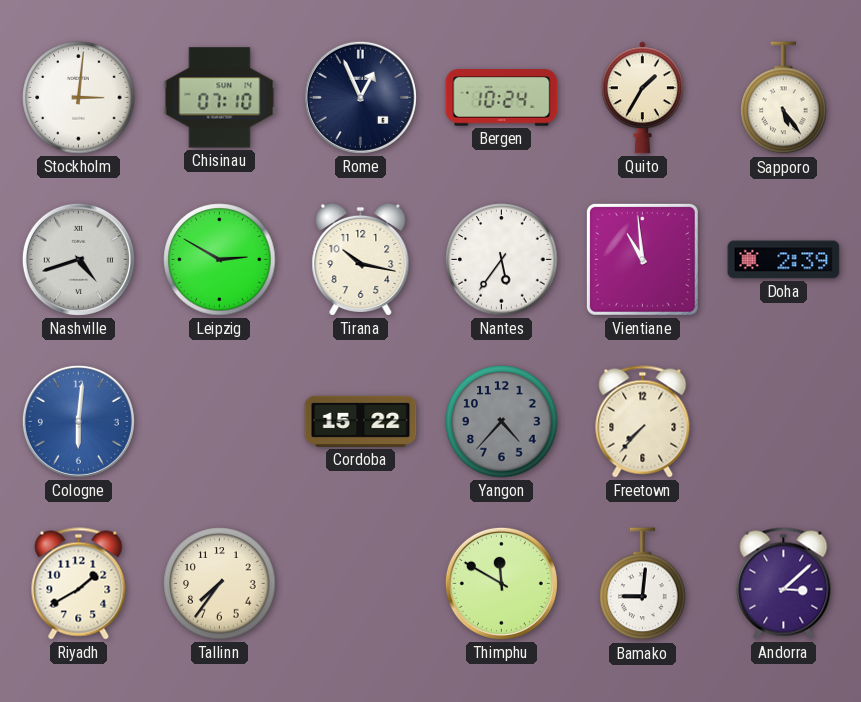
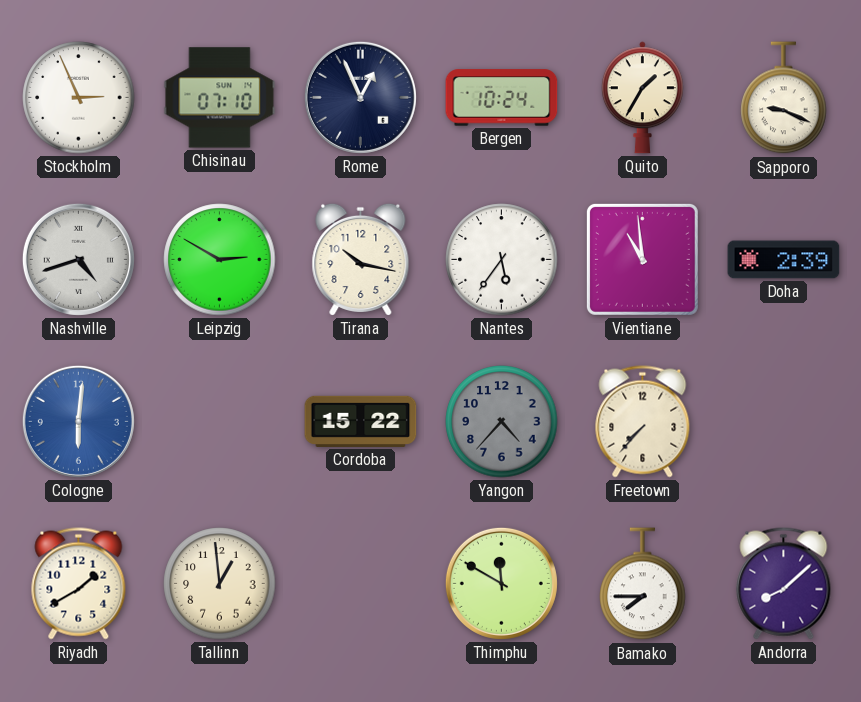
Stockholm: 3:01 -> 2:56
Sapporo: 5:24 -> 9:19
Tallinn: 7:36 -> 12:59
Bamako: 9:01 -> 7:45
Andorra: 3:08 -> 8:08
